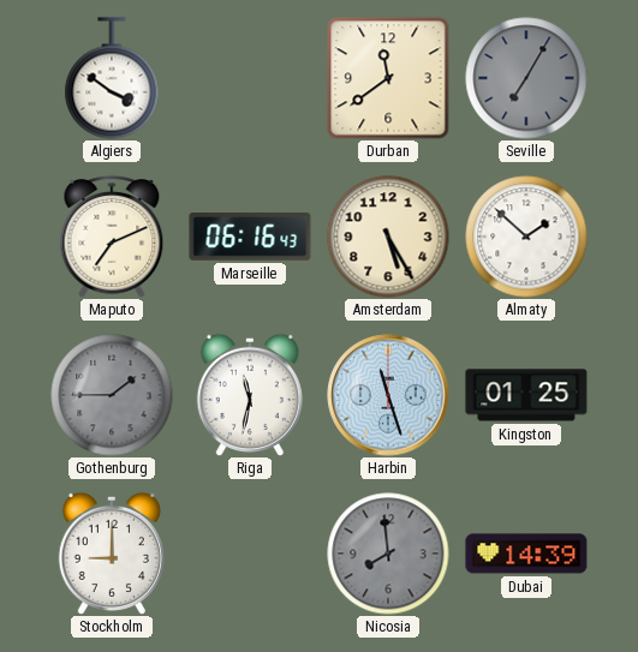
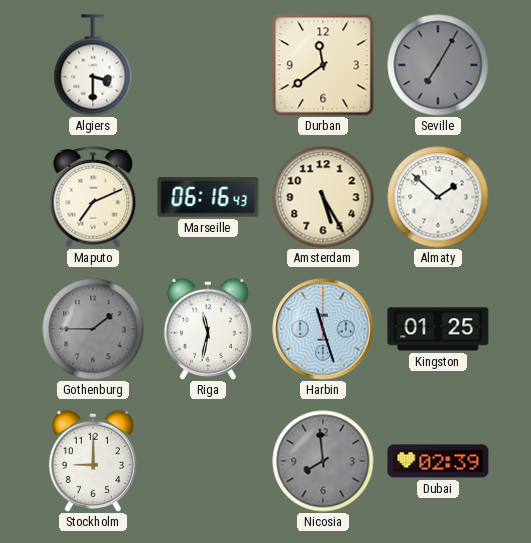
Algiers: 3:51 -> 3:30
Dubai: 14:39 -> 02:39
